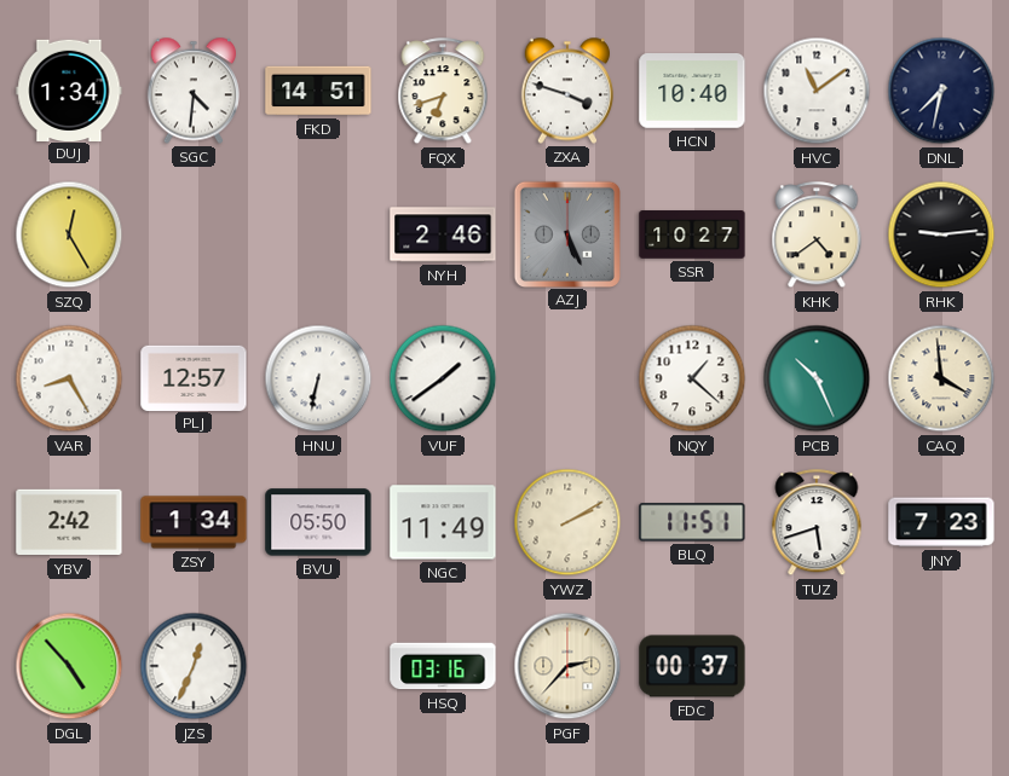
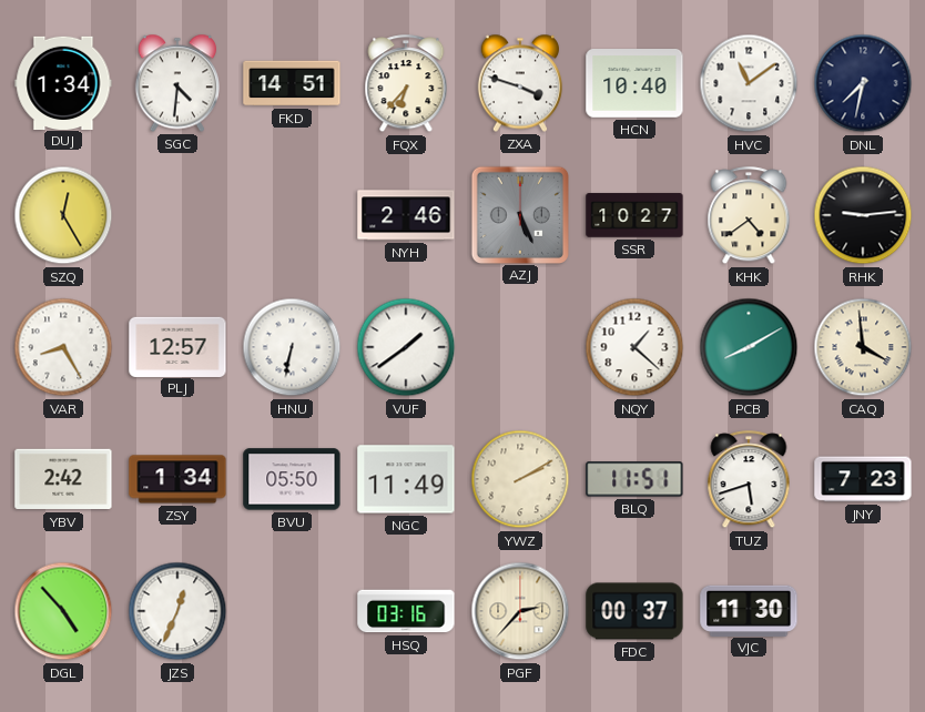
FQX: 6:42 -> 6:37
PCB: 10:26 -> 8:10
VJC: none -> 11:30
